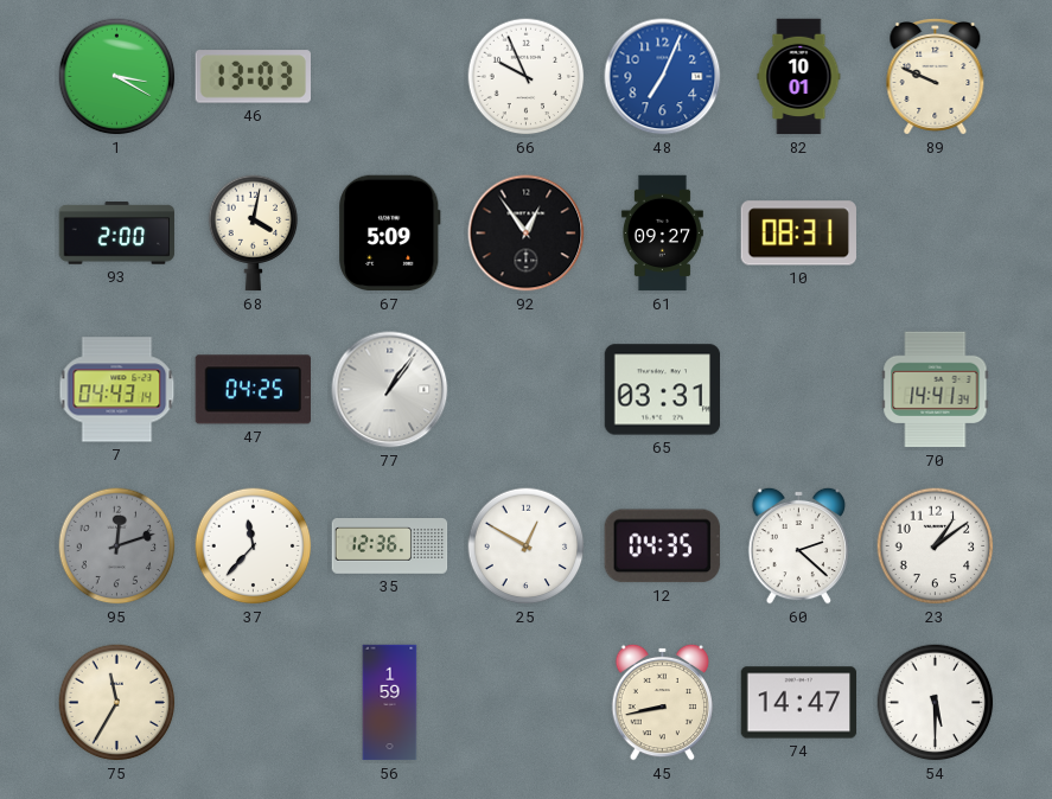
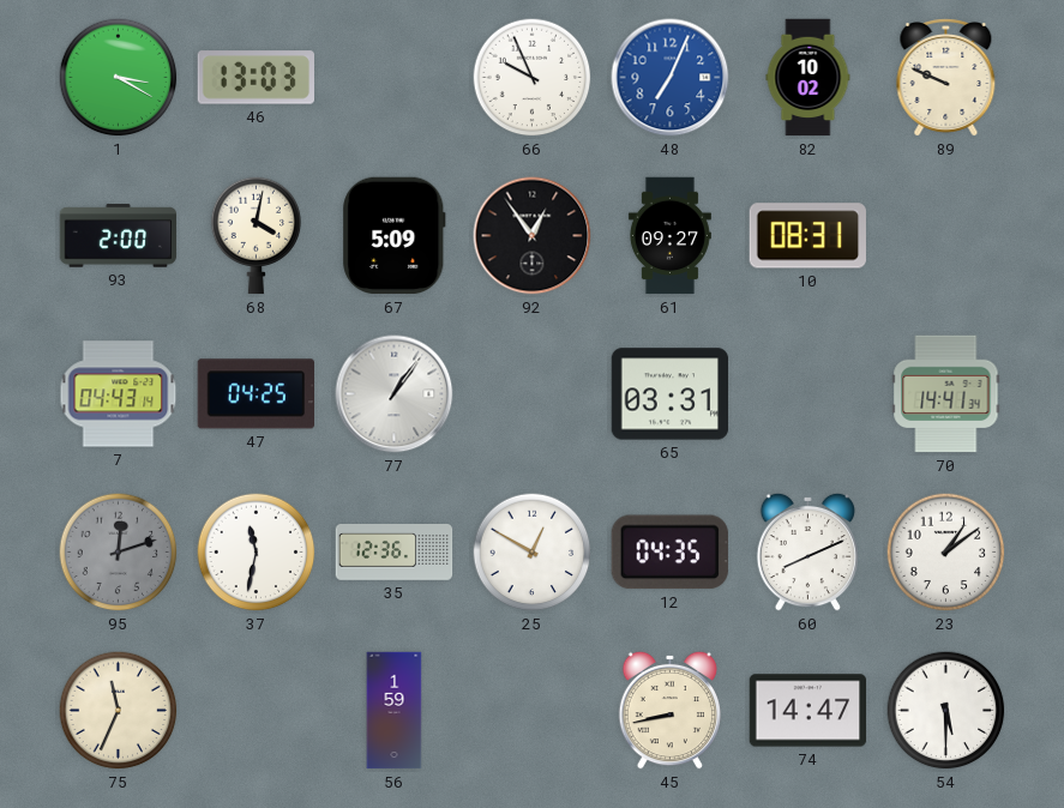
82: 10:01 -> 10:02
37: 11:37 -> 11:32
60: 2:22 -> 8:11
75: 11:35 -> 11:34
